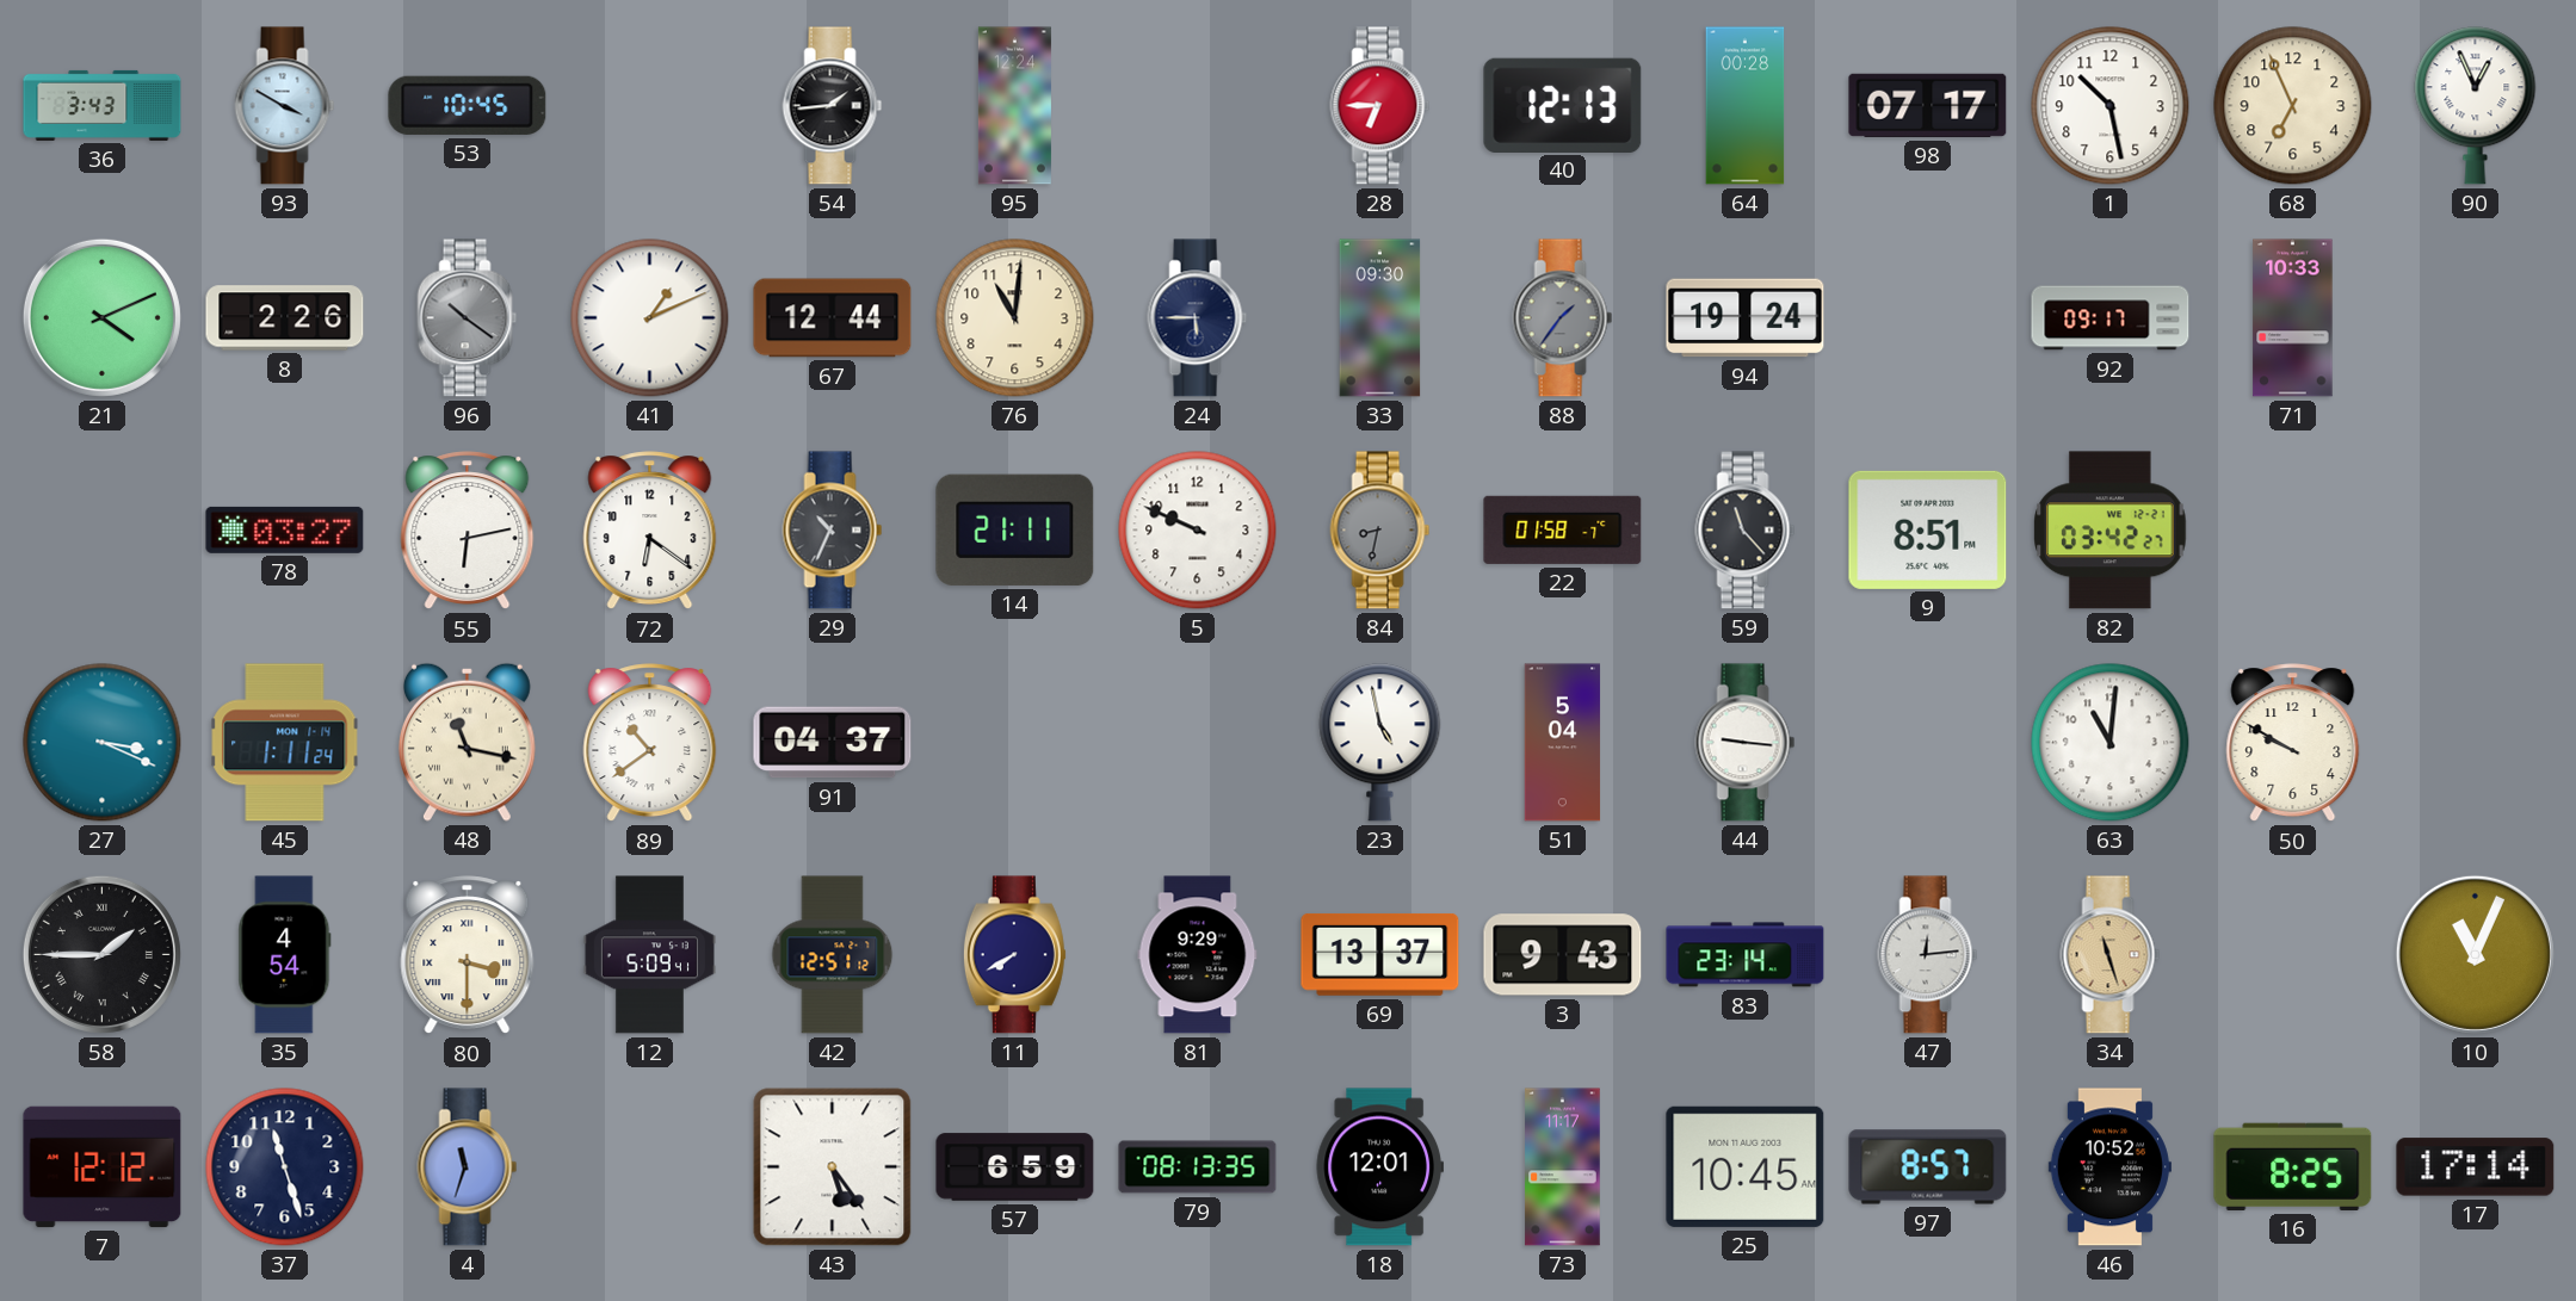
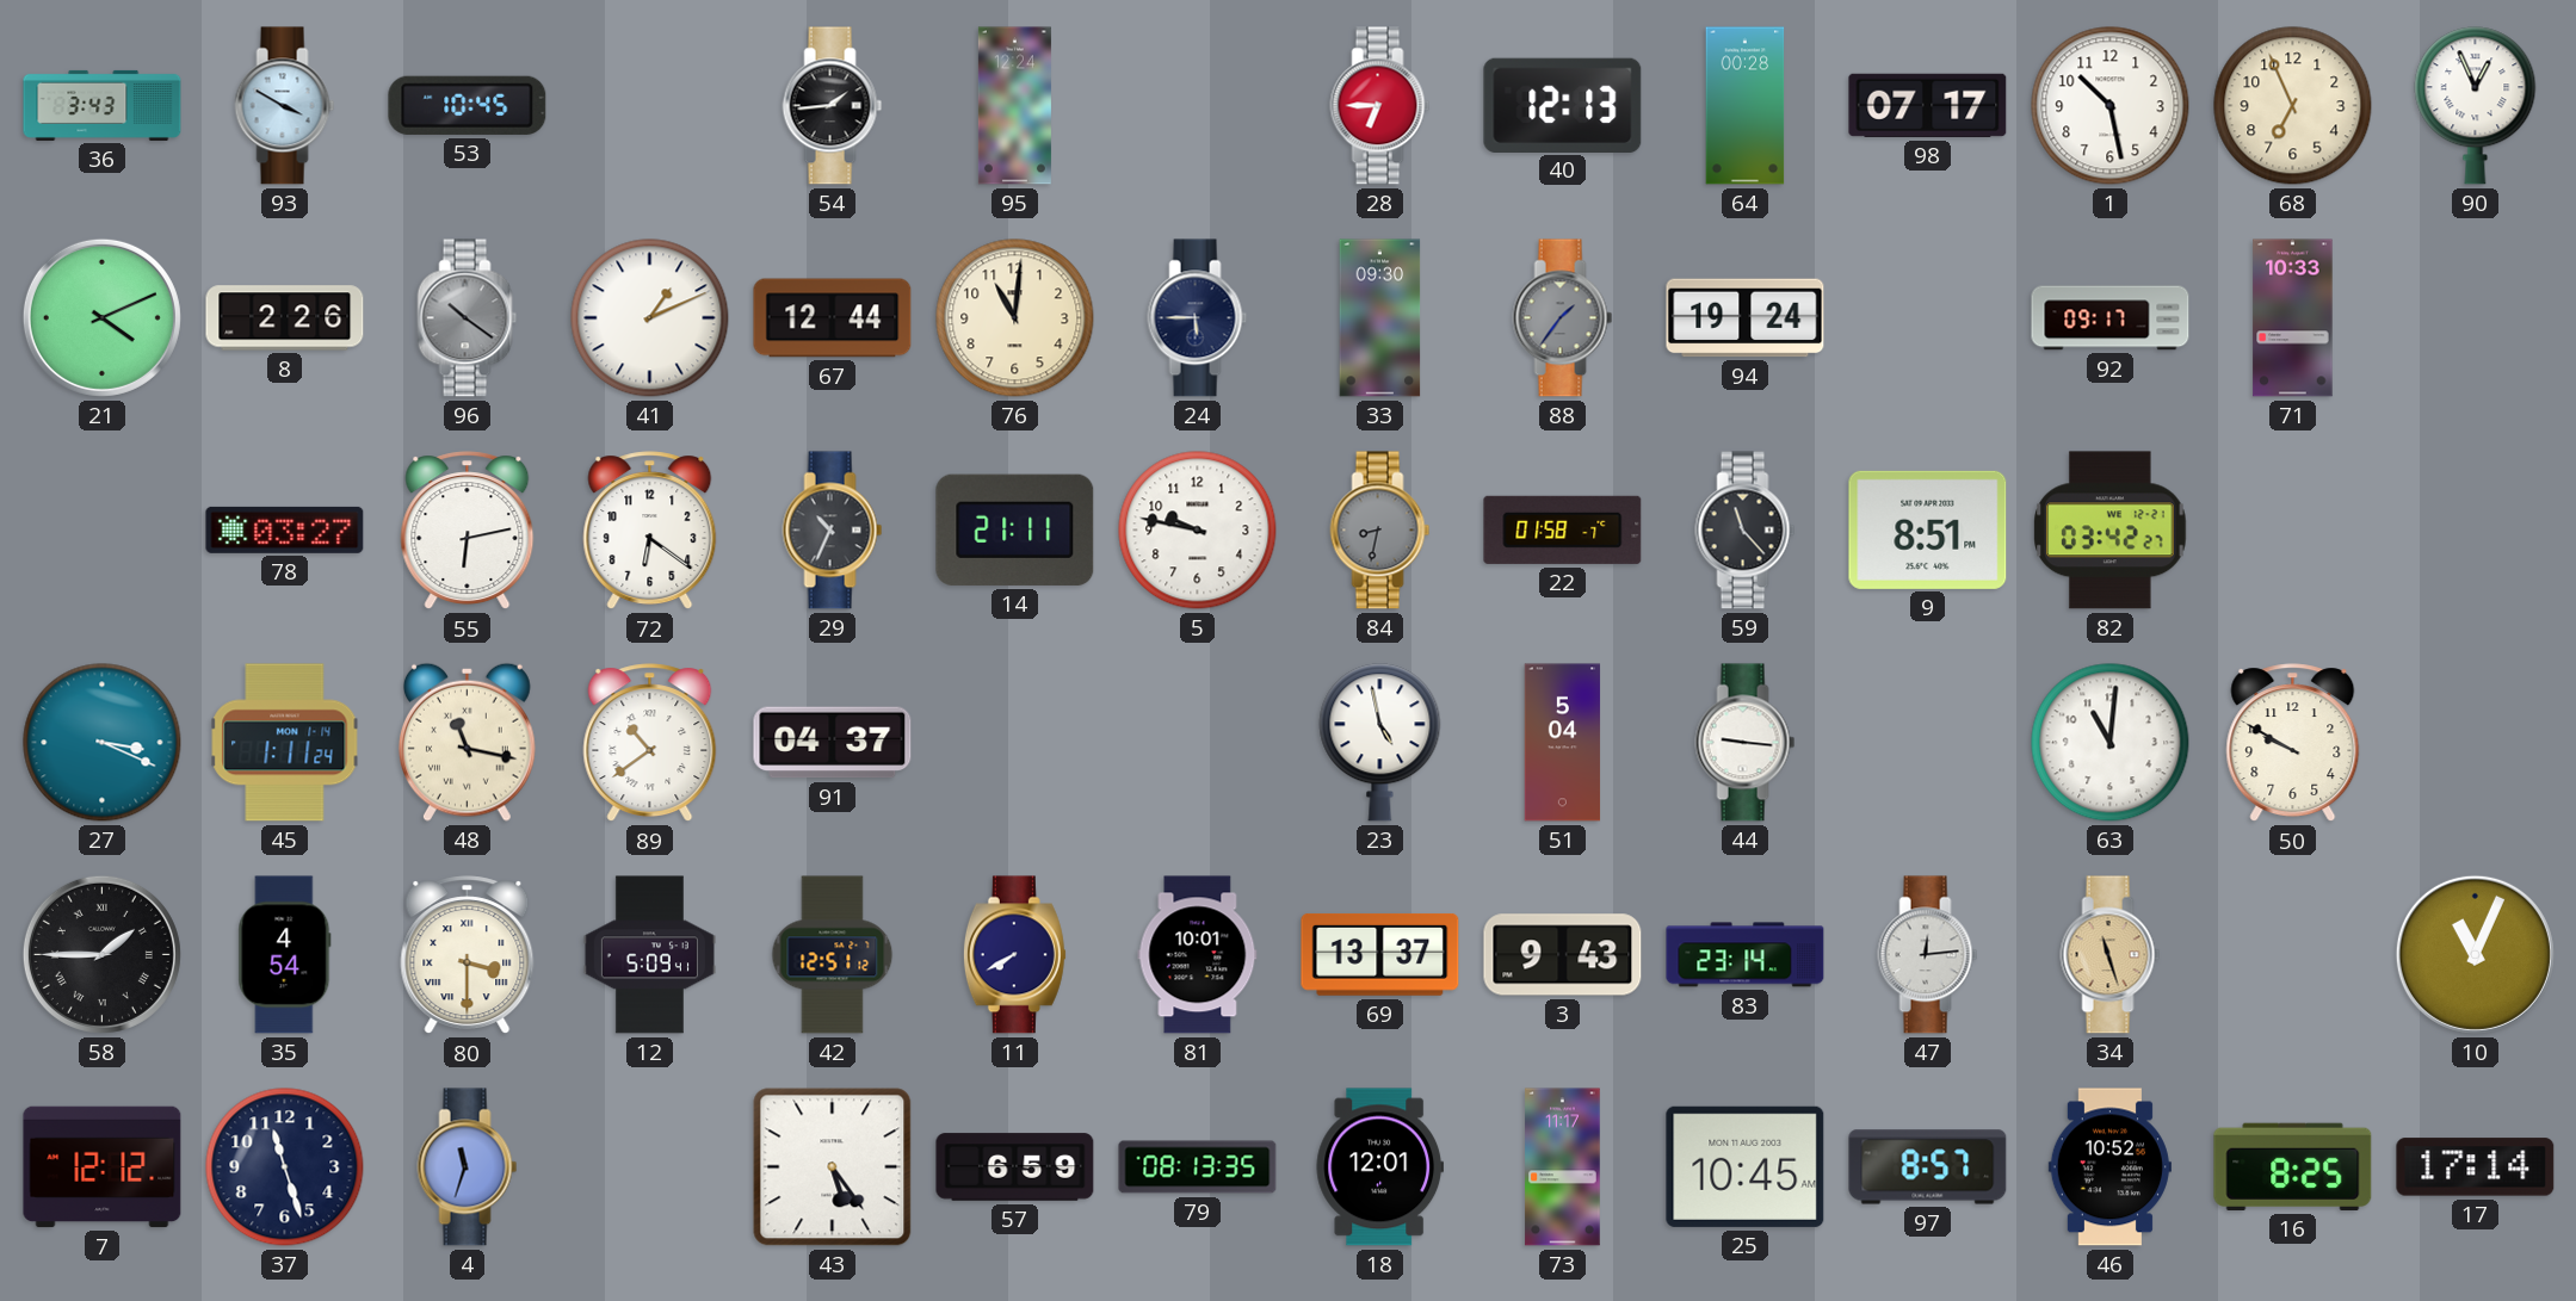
5: 9:49 -> 9:47
81: 9:29 -> 10:01
